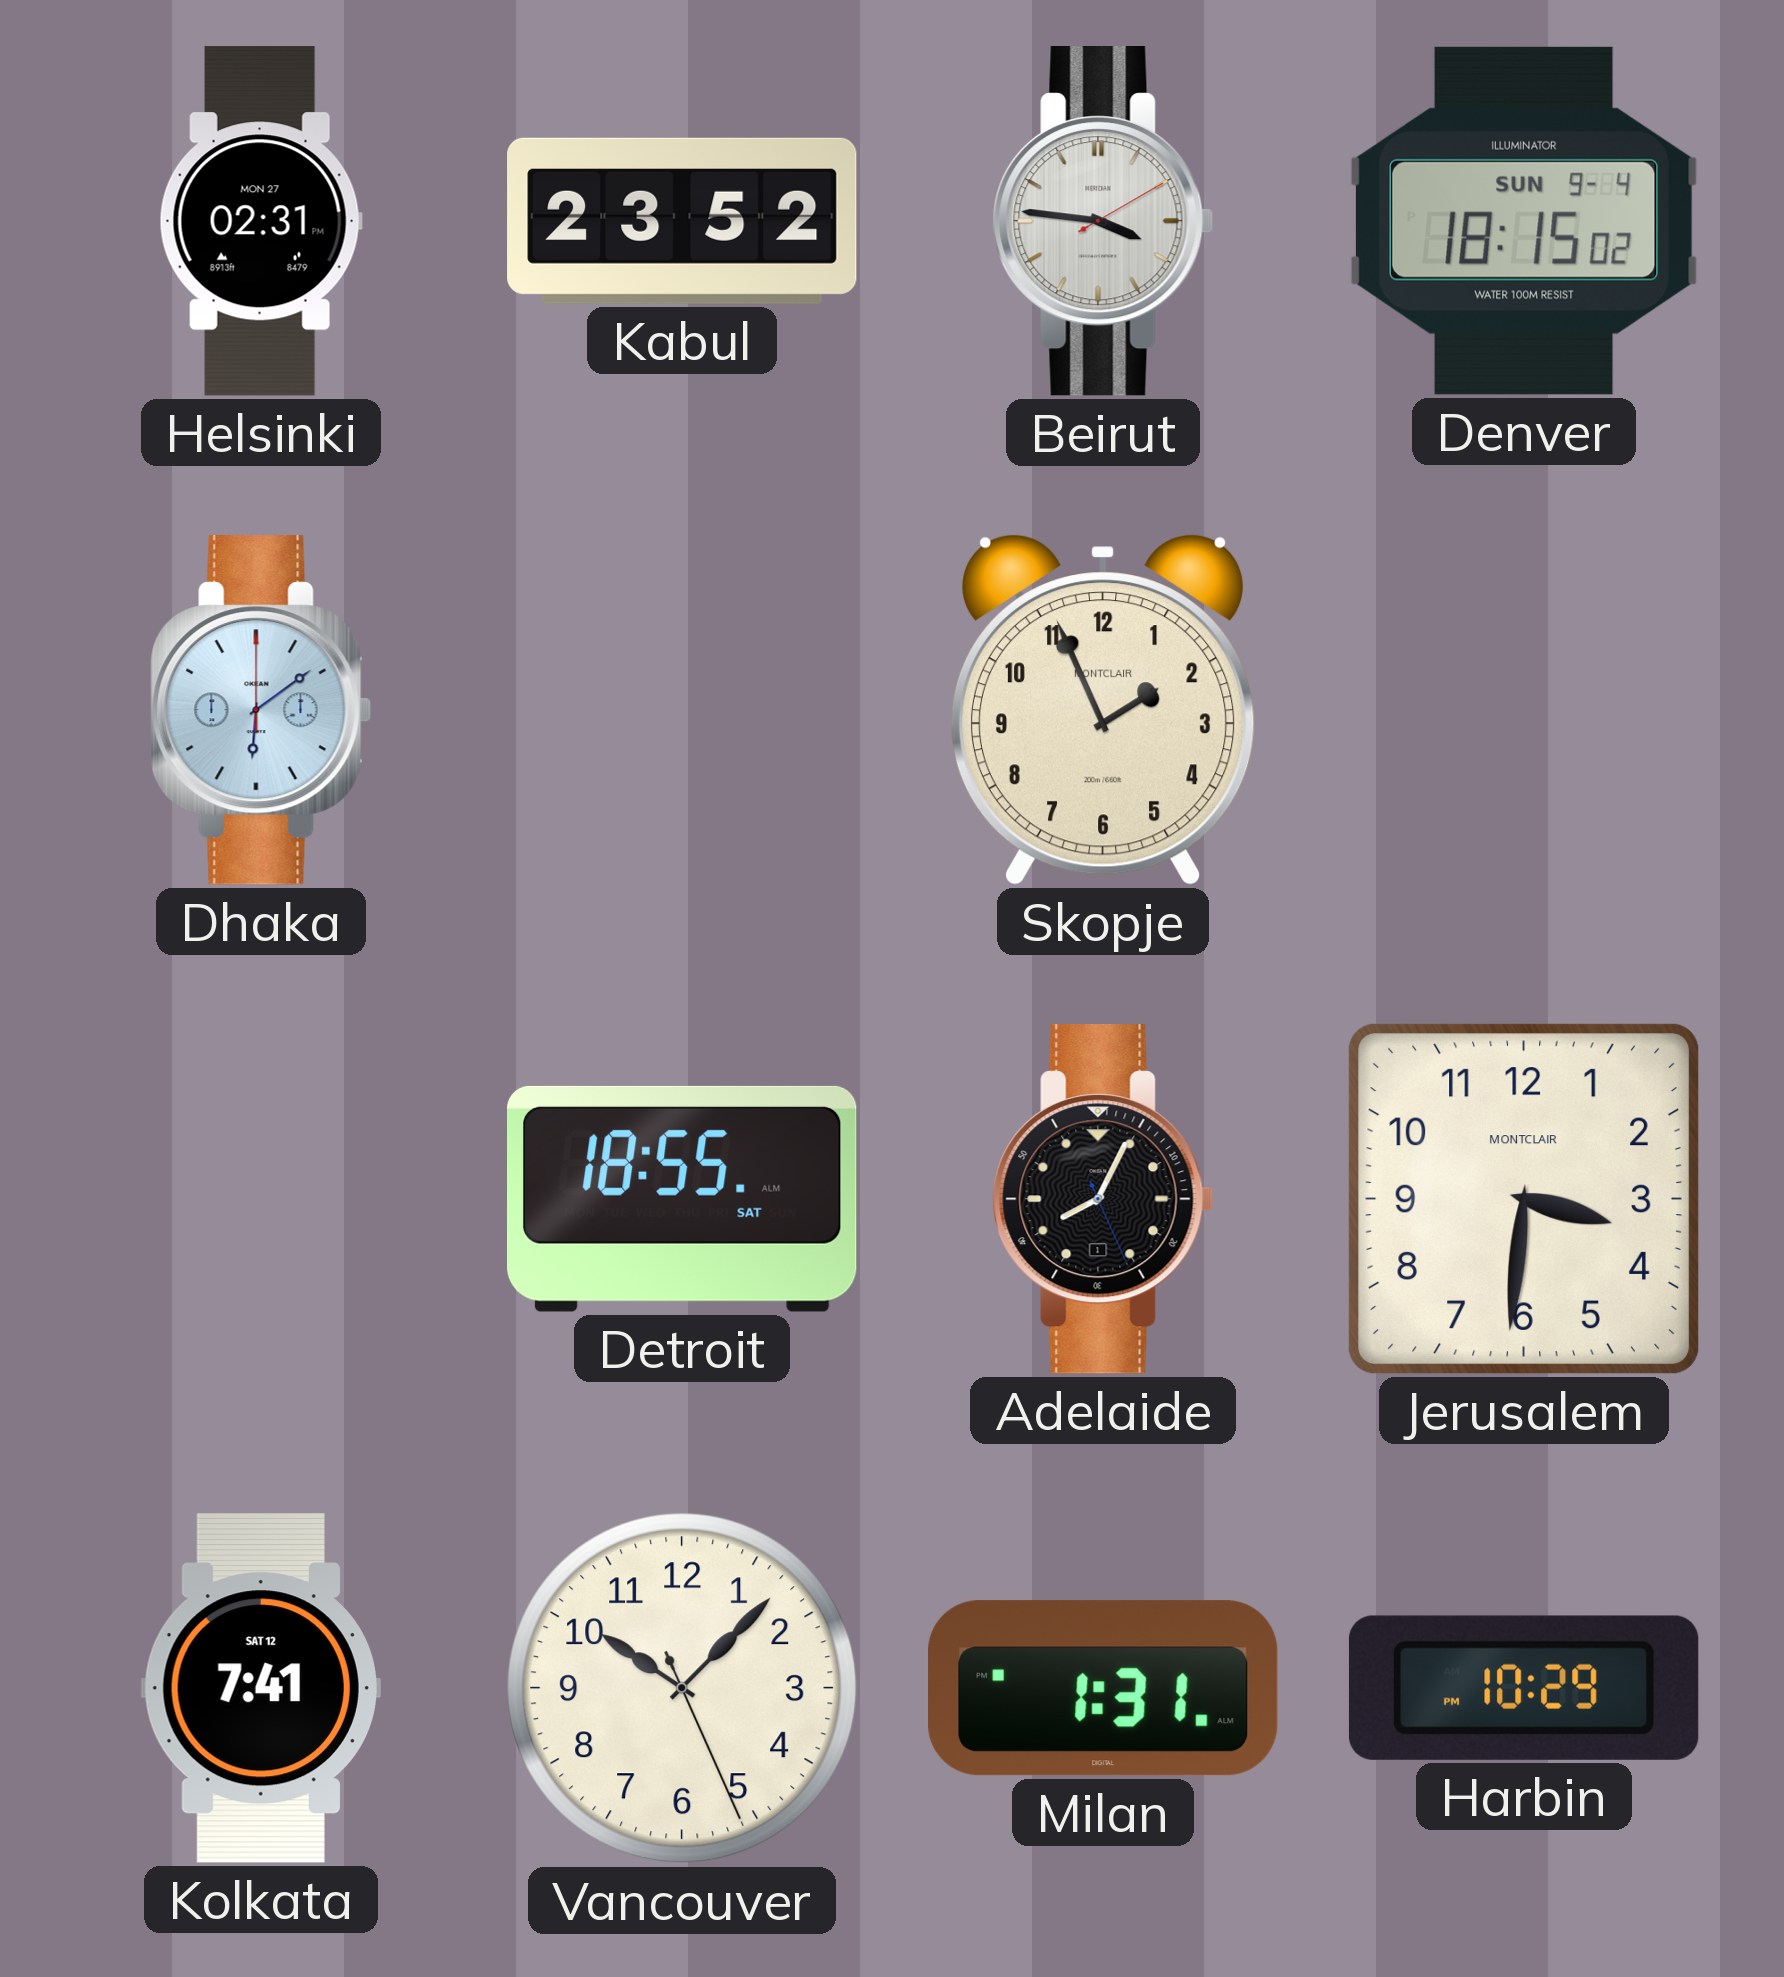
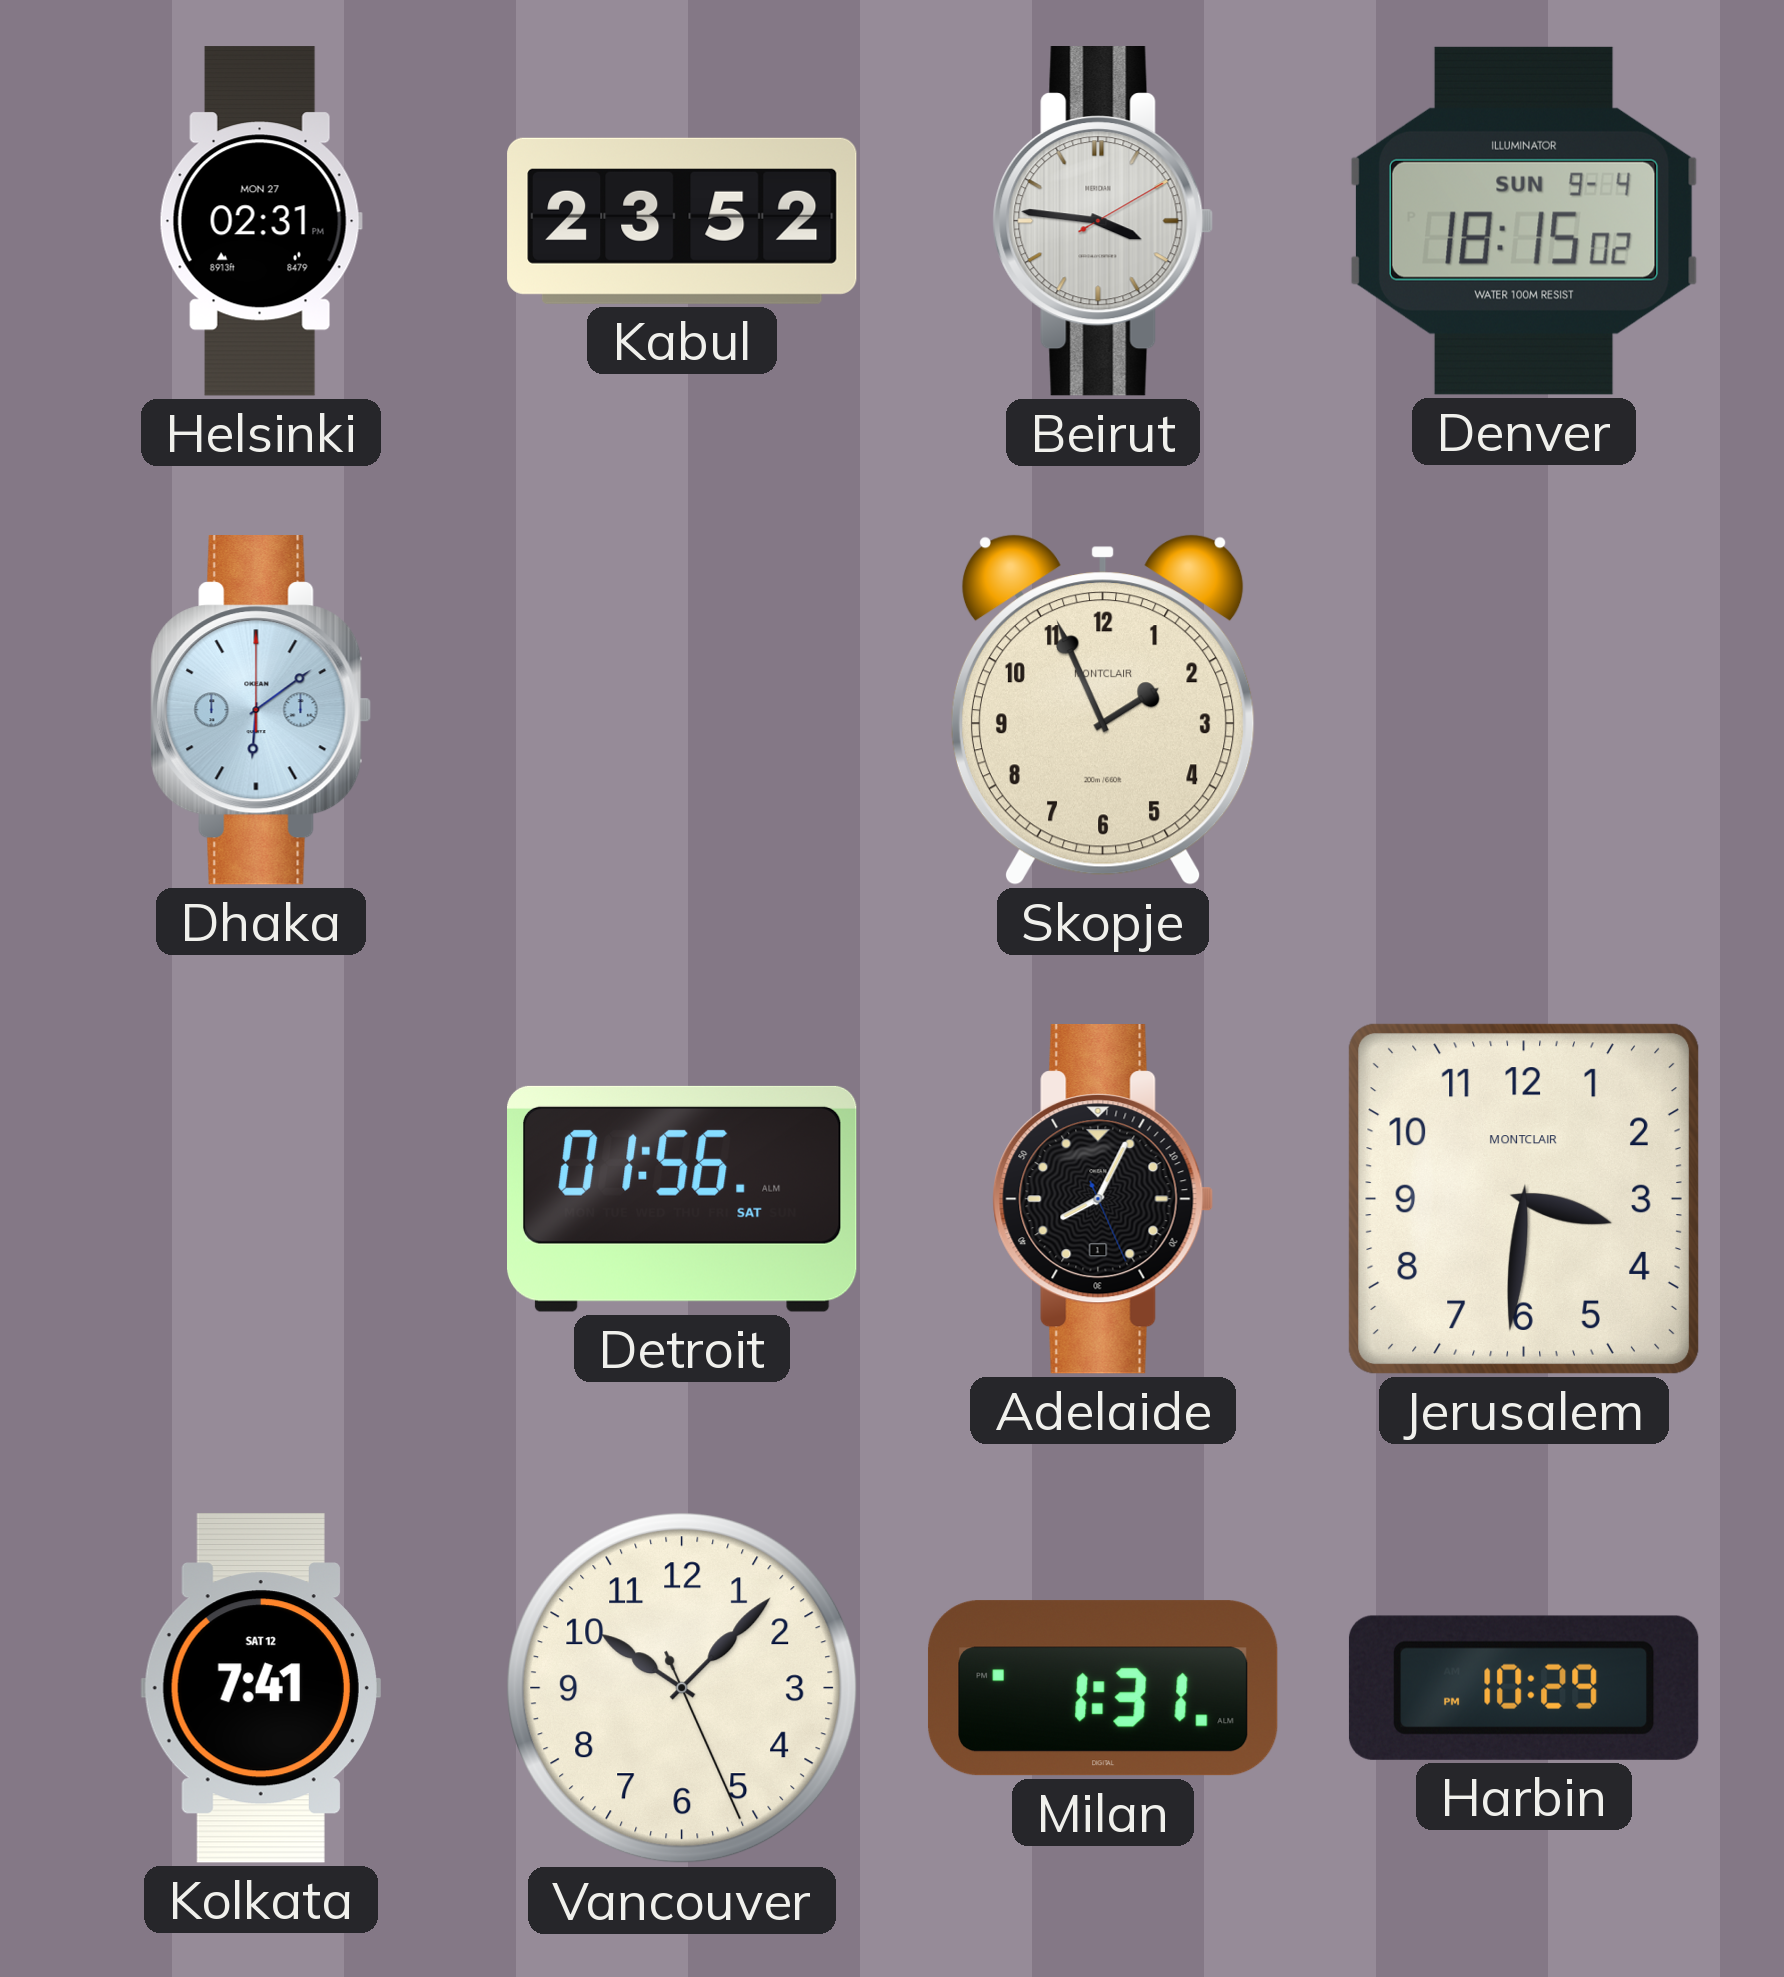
Detroit: 18:55 -> 01:56
